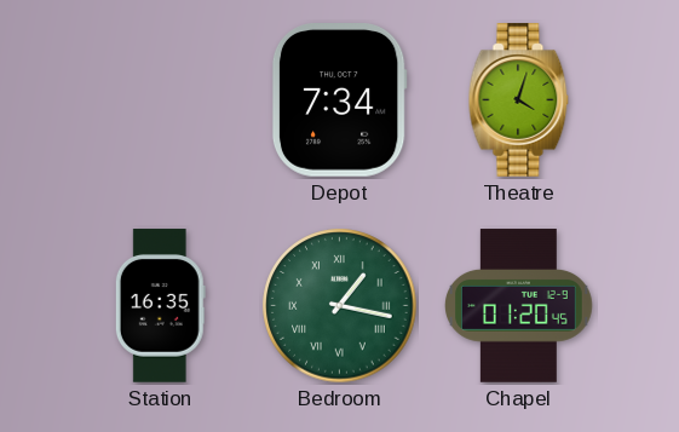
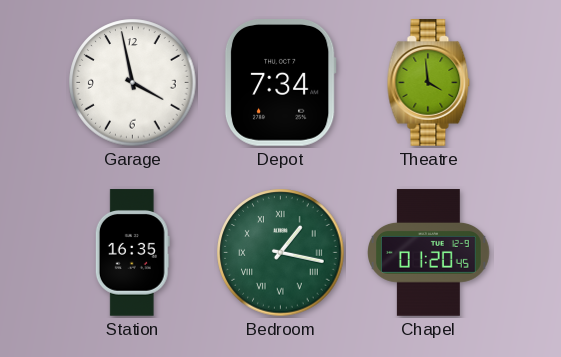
Garage: none -> 3:58
Theatre: 4:03 -> 3:59
